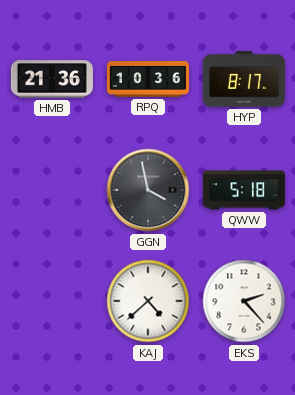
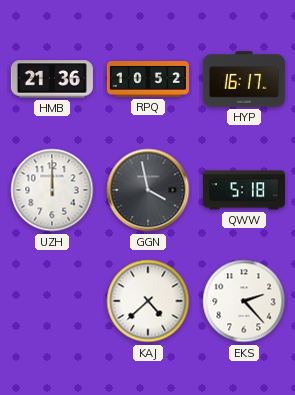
RPQ: 10:36 -> 10:52
HYP: 8:17 -> 16:17
UZH: none -> 12:00
